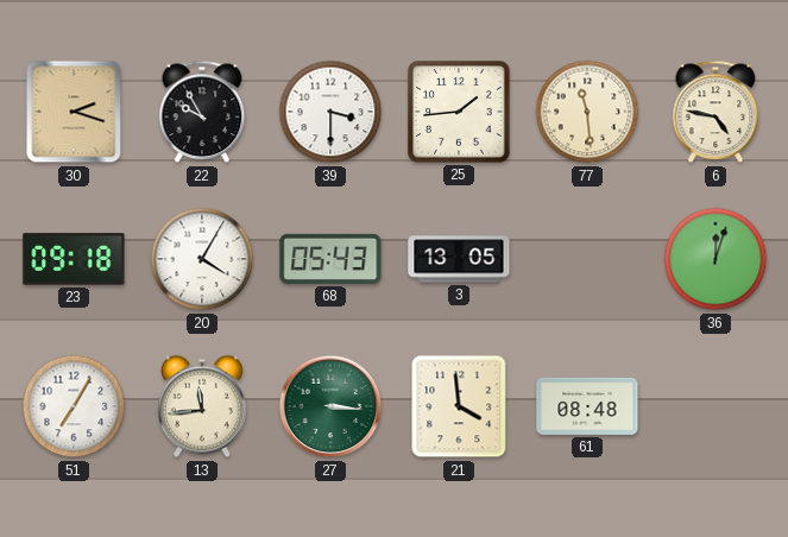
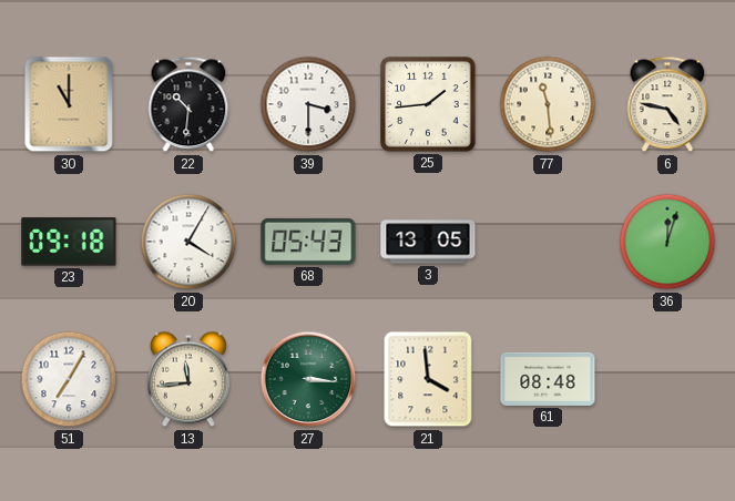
30: 2:18 -> 11:00
22: 9:55 -> 10:31
